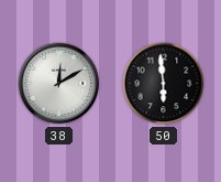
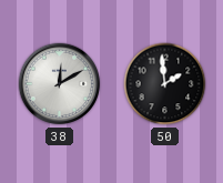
50: 5:59 -> 1:59
